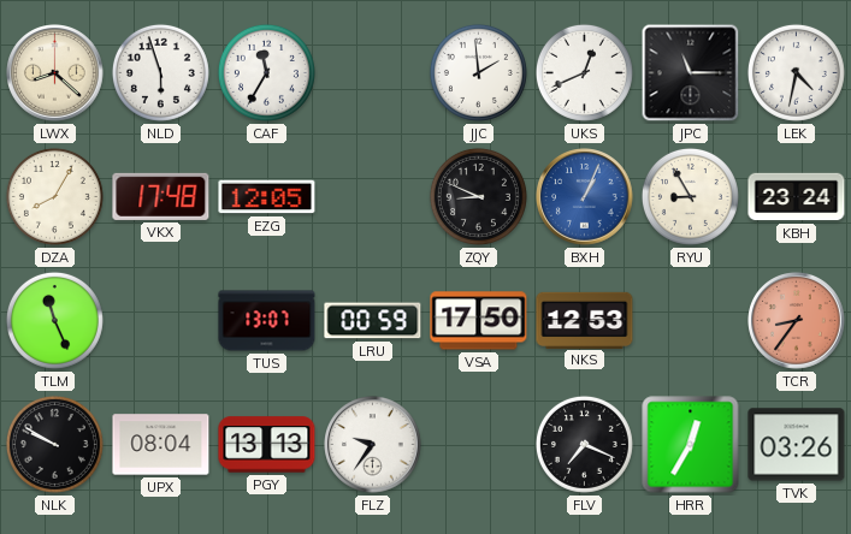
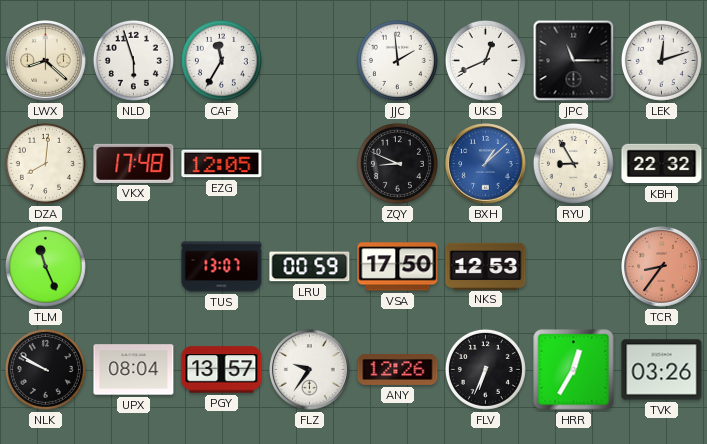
LEK: 4:32 -> 12:12
DZA: 8:05 -> 8:01
BXH: 1:04 -> 1:08
KBH: 23:24 -> 22:32
PGY: 13:13 -> 13:57
ANY: none -> 12:26
FLV: 7:19 -> 6:34
